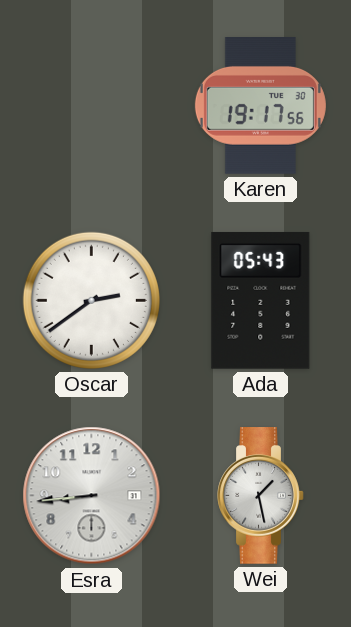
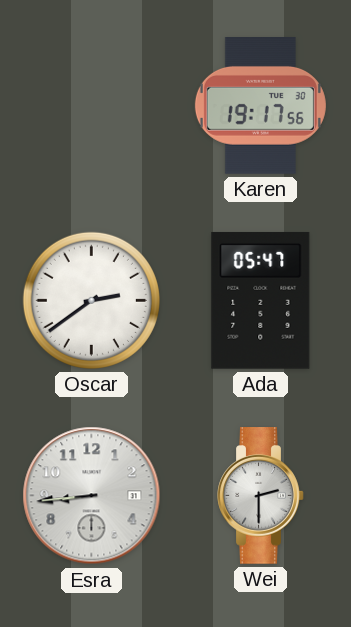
Ada: 05:43 -> 05:47
Wei: 1:28 -> 2:30
